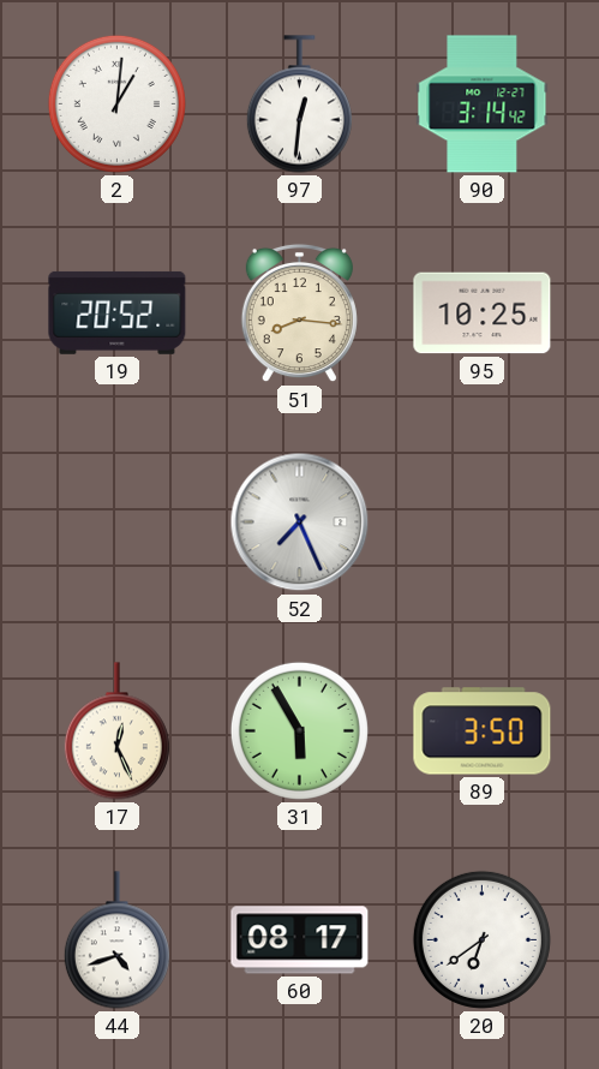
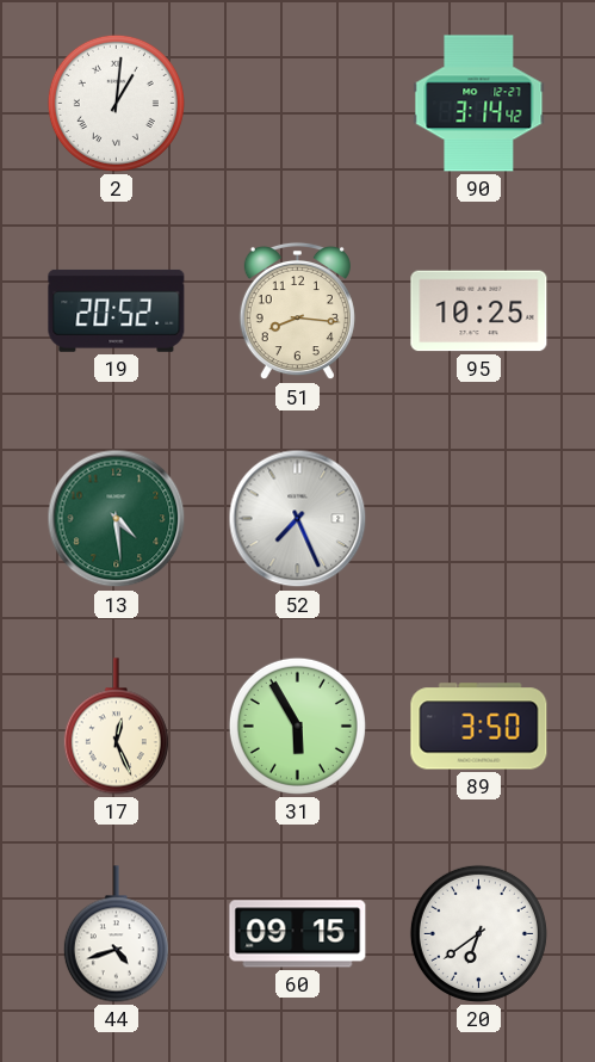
97: 12:31 -> none
13: none -> 4:29
60: 08:17 -> 09:15
